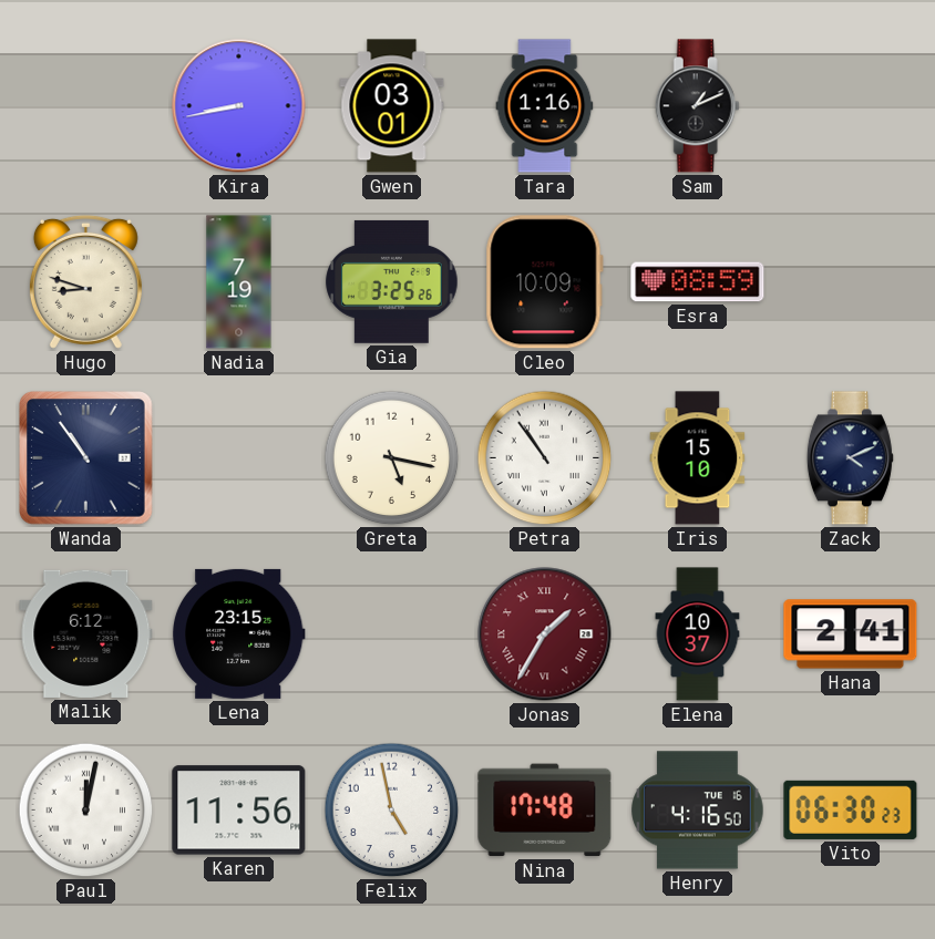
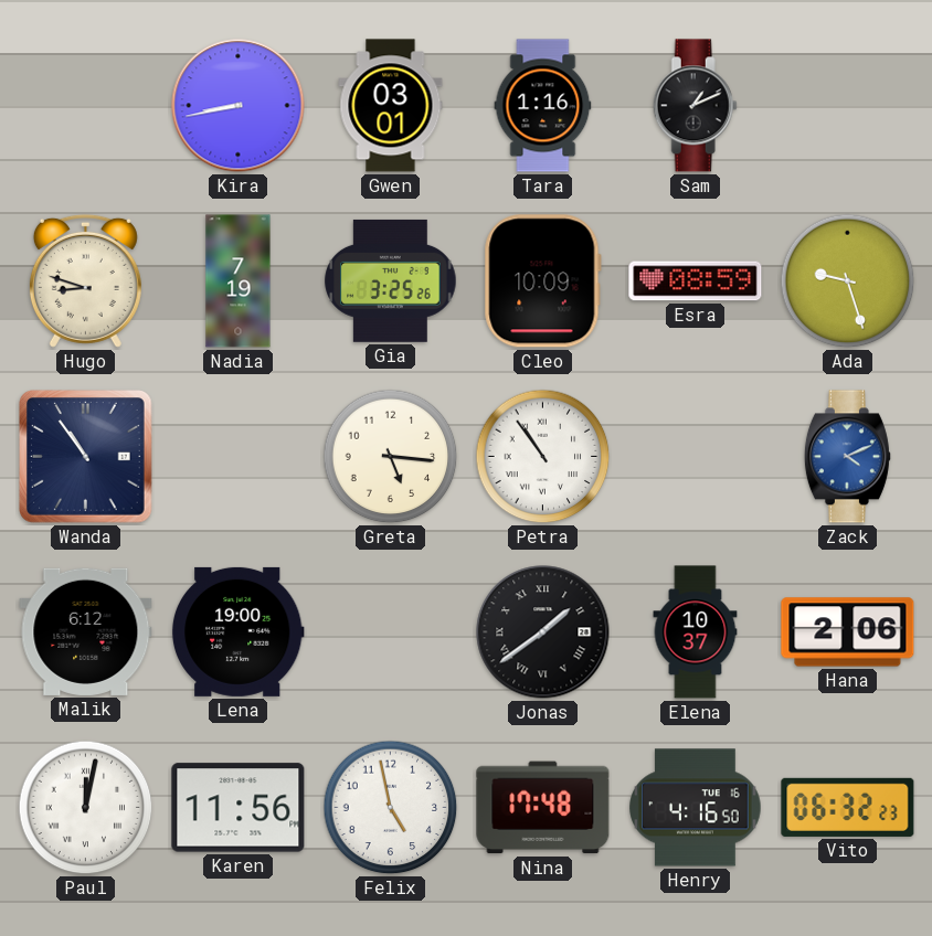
Ada: none -> 9:27
Greta: 5:17 -> 5:16
Iris: 15:10 -> none
Zack dial: navy -> blue
Lena: 23:15 -> 19:00
Jonas: 1:35 -> 1:39
Jonas dial: burgundy -> black
Hana: 2:41 -> 2:06
Vito: 06:30 -> 06:32
